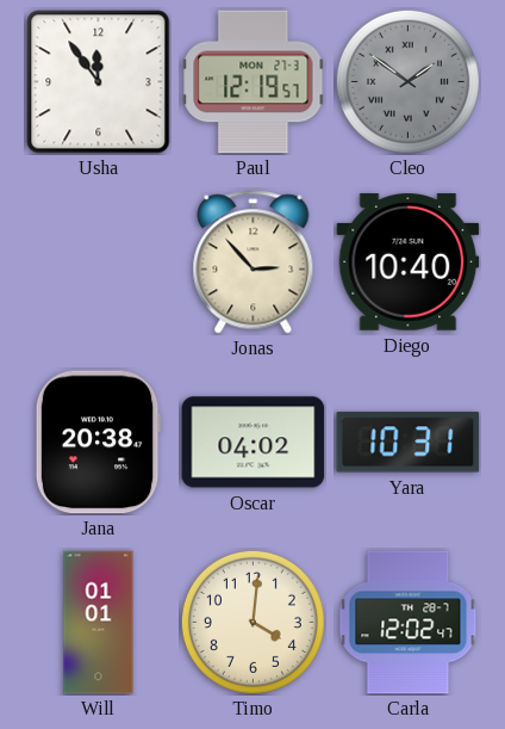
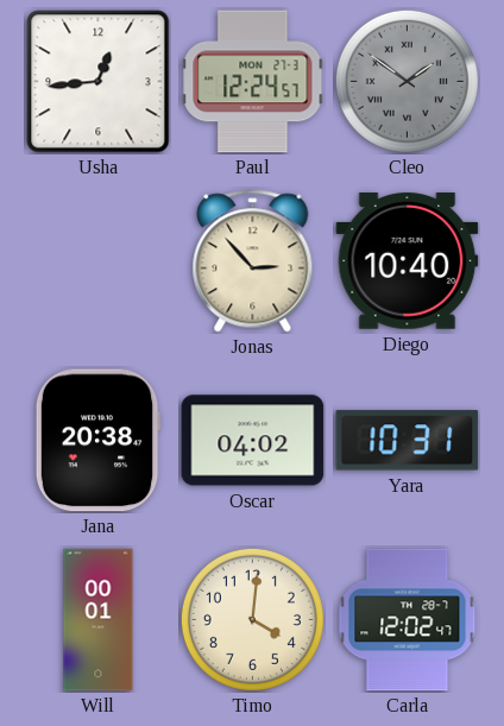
Usha: 11:54 -> 12:44
Paul: 12:19 -> 12:24
Will: 01:01 -> 00:01
